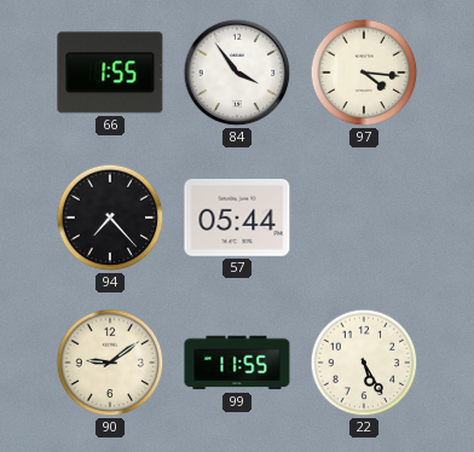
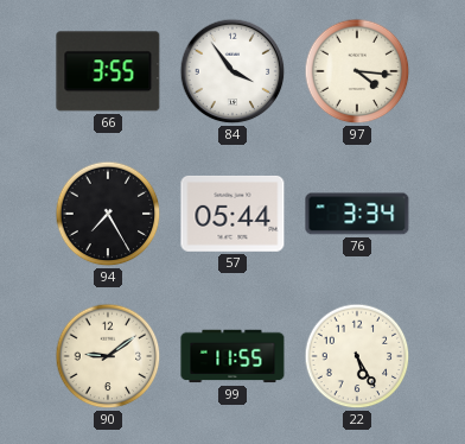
66: 1:55 -> 3:55
94: 7:23 -> 7:25
76: none -> 3:34
